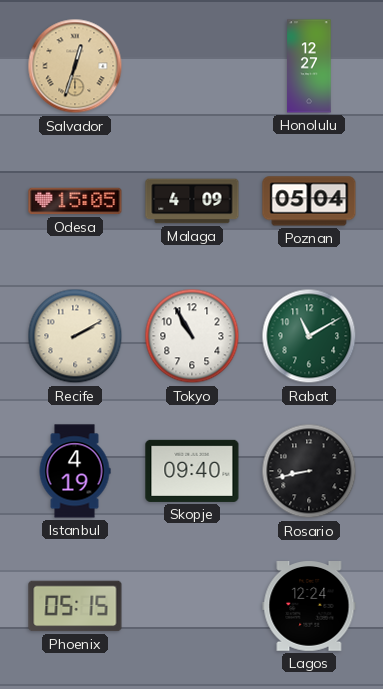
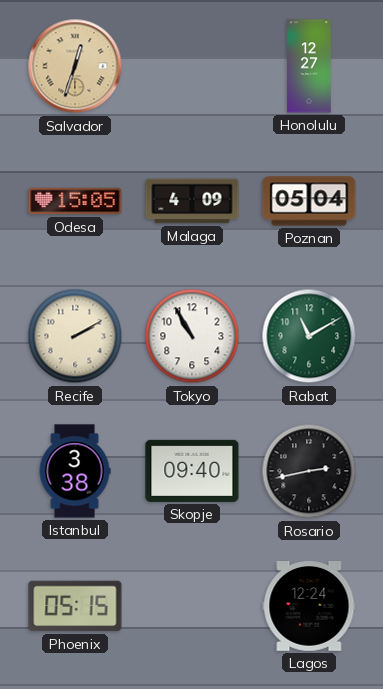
Istanbul: 4:19 -> 3:38
Rosario: 8:43 -> 2:43
